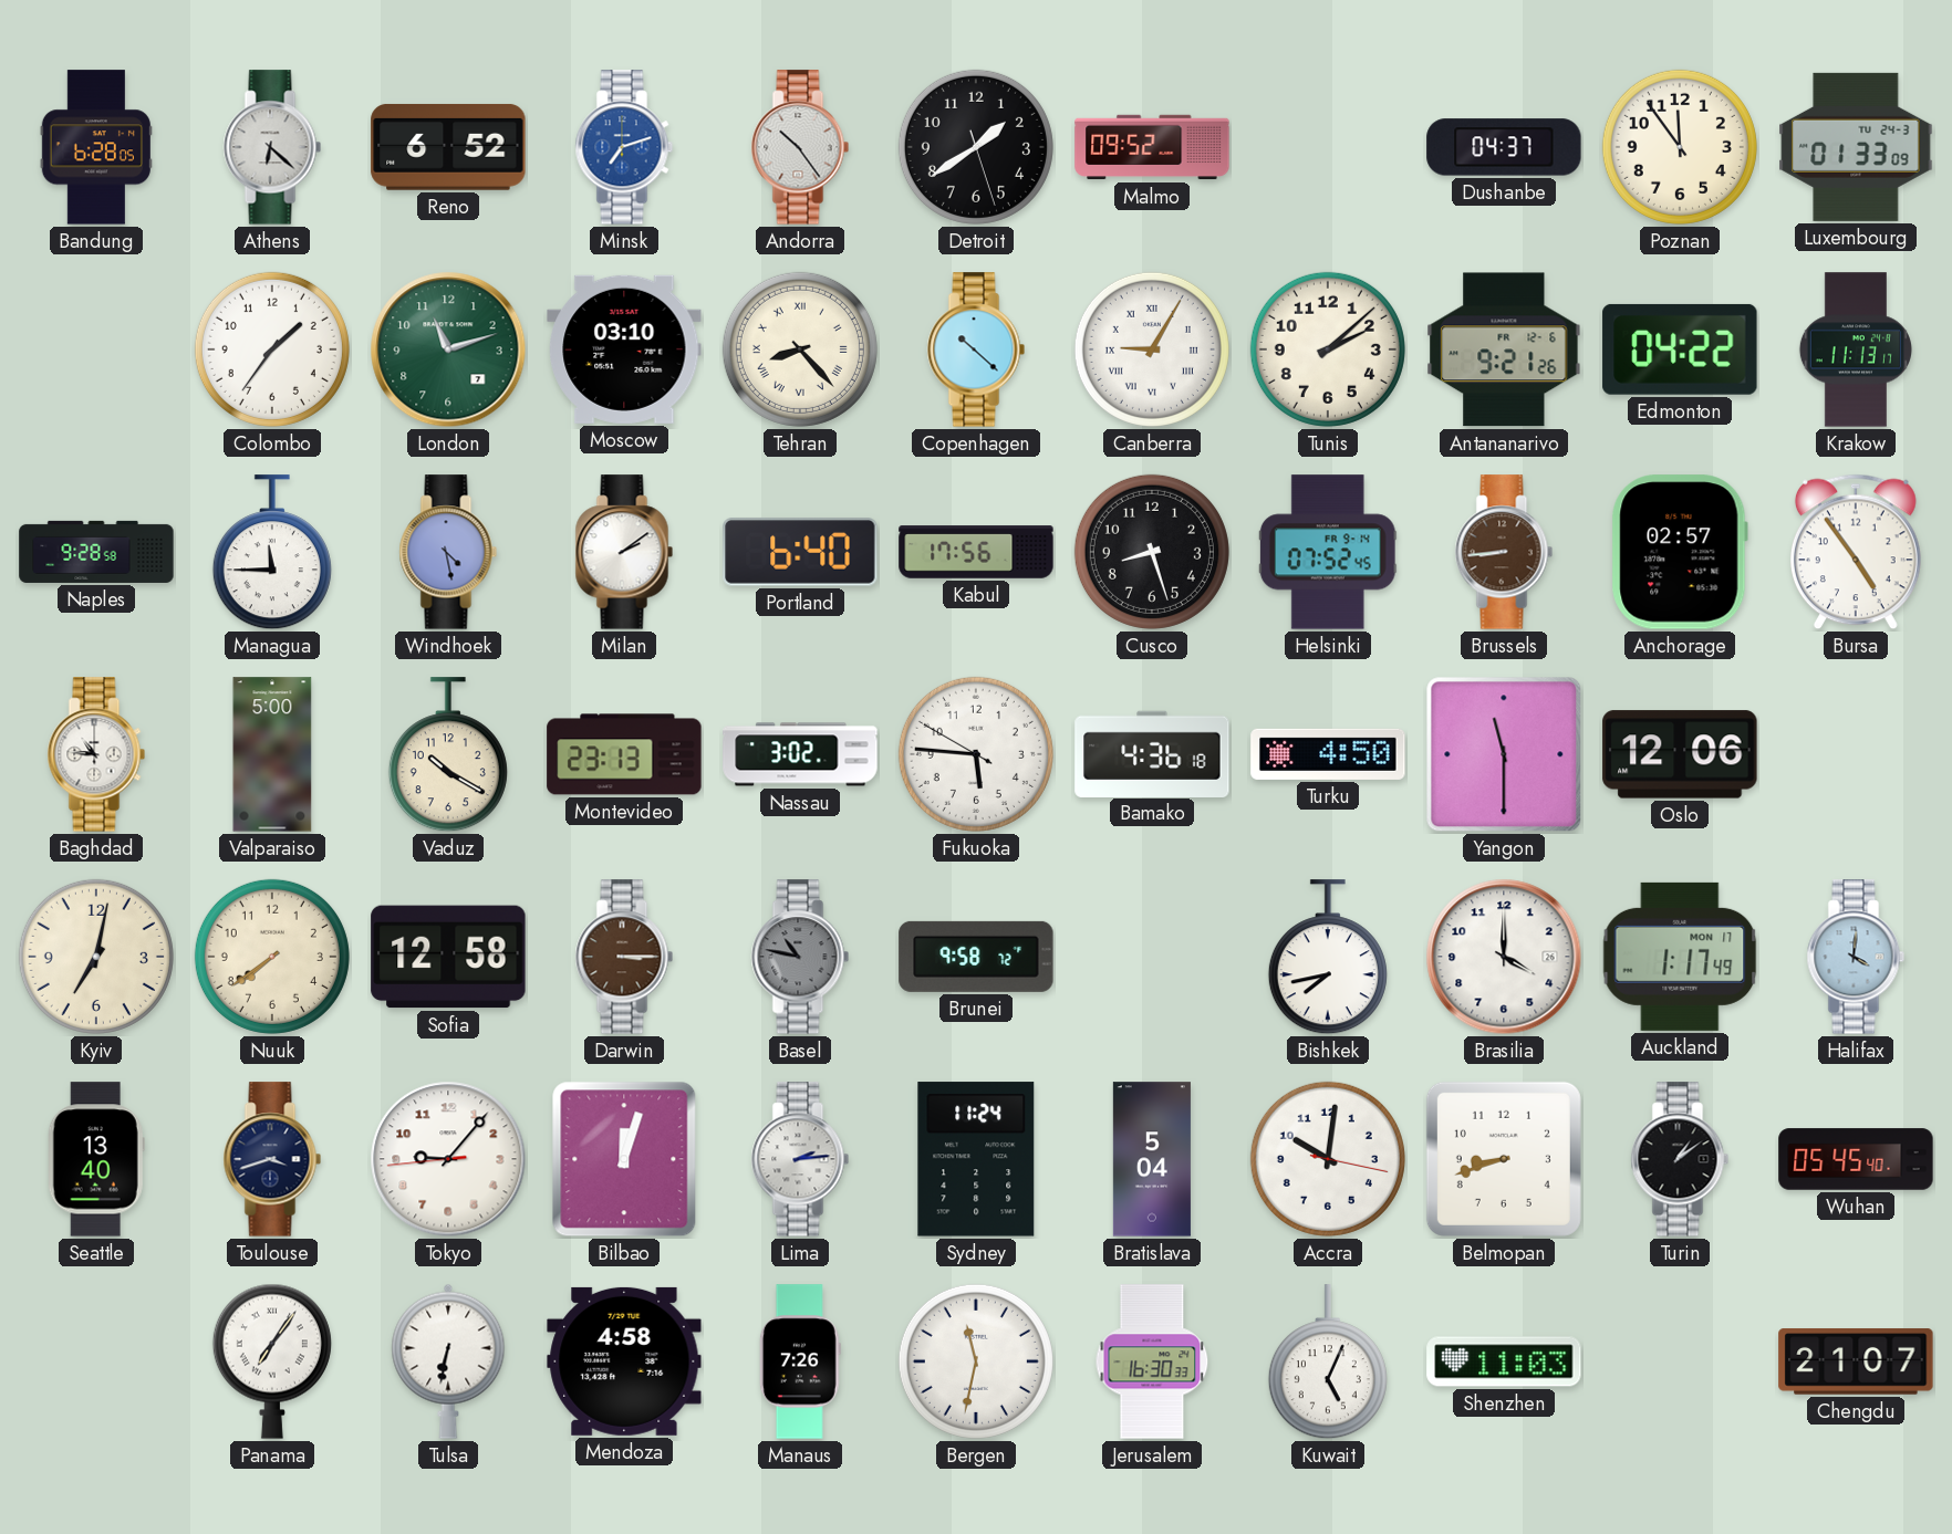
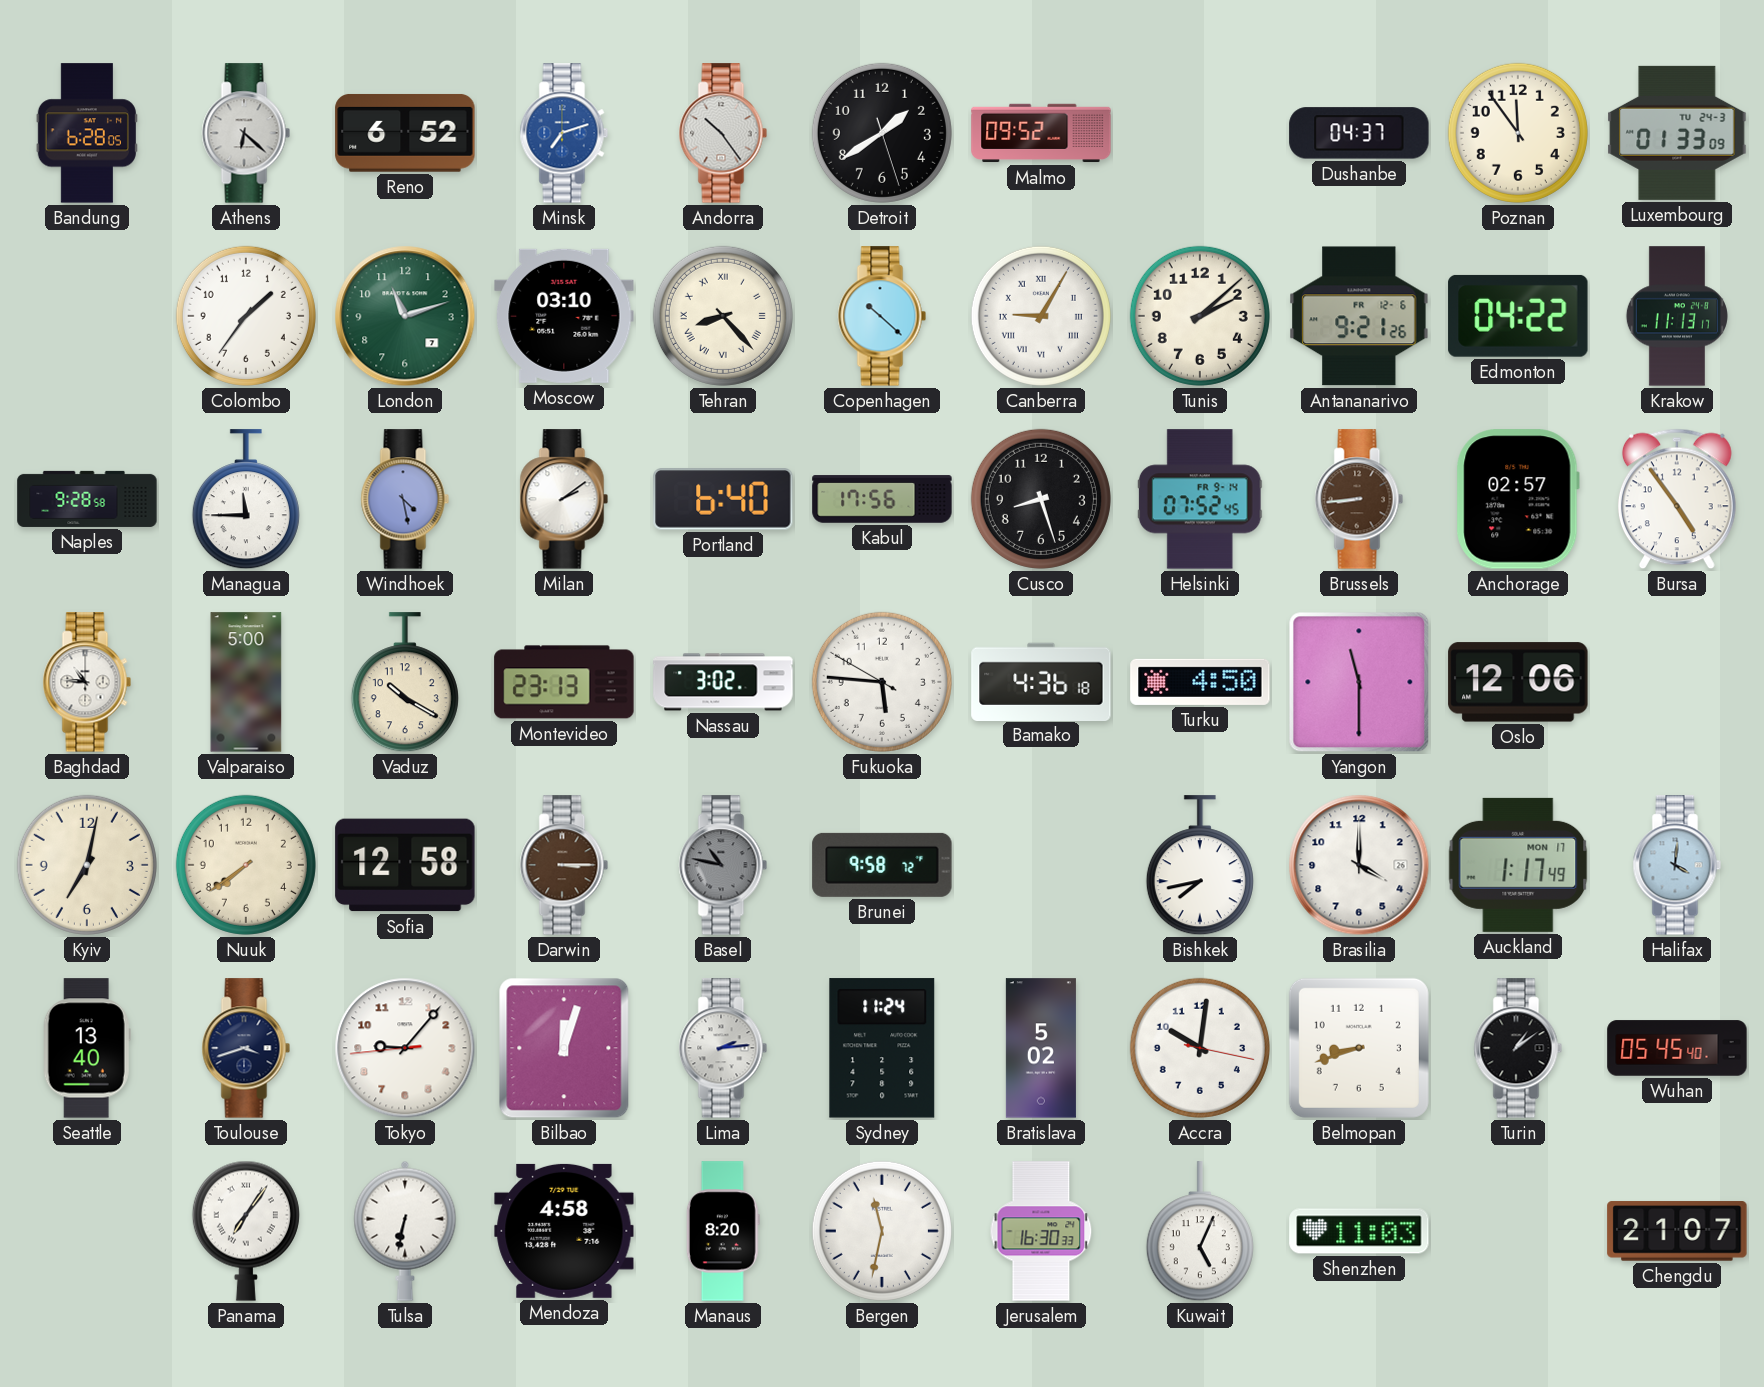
Bratislava: 5:04 -> 5:02
Manaus: 7:26 -> 8:20
